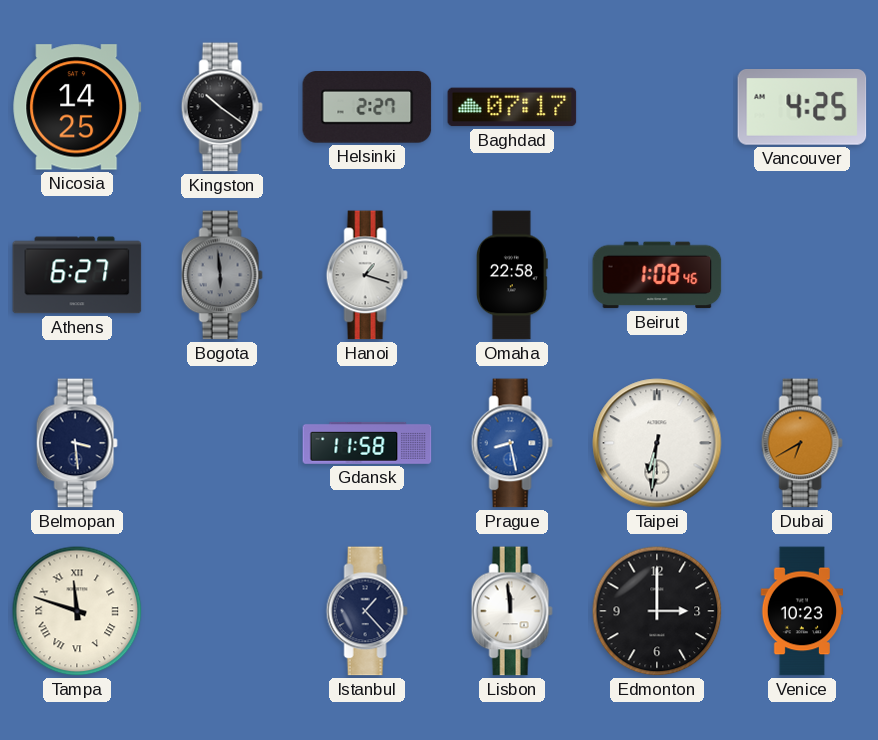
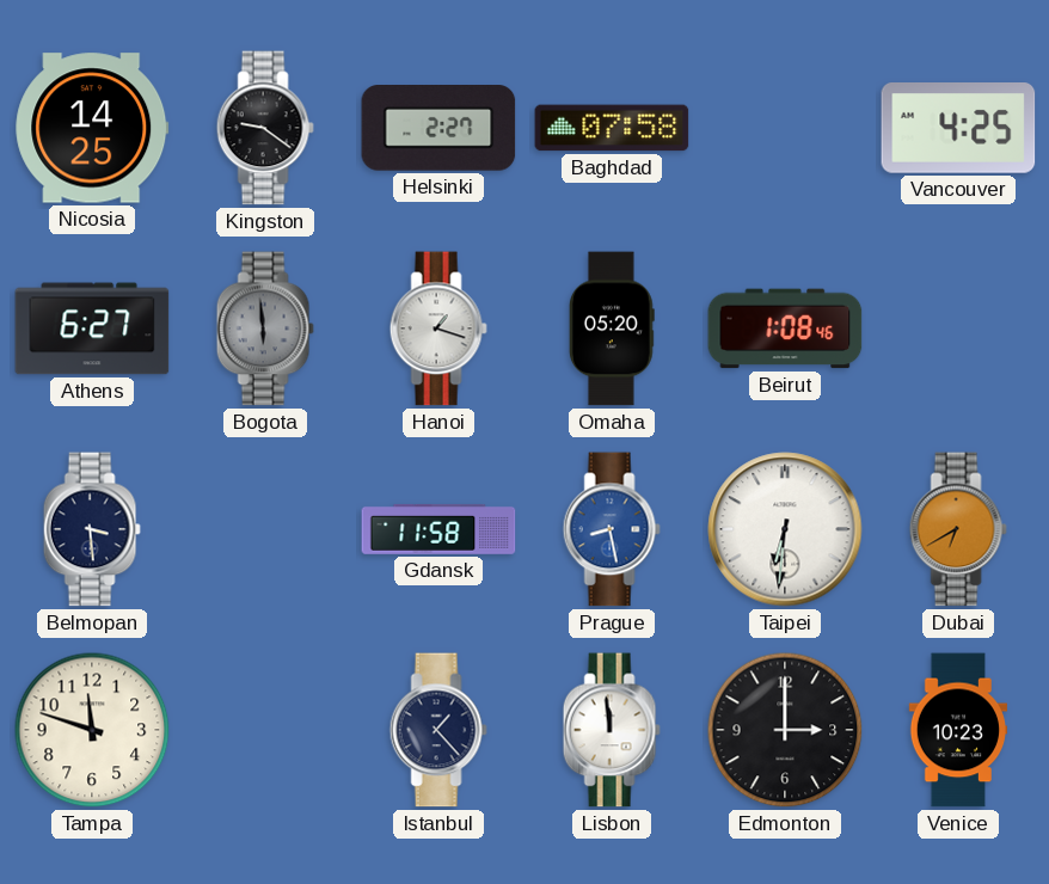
Kingston: 10:21 -> 9:21
Baghdad: 07:17 -> 07:58
Omaha: 22:58 -> 05:20
Tampa numerals: Roman -> Arabic
